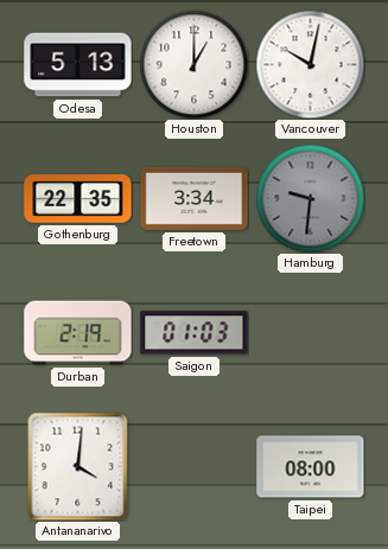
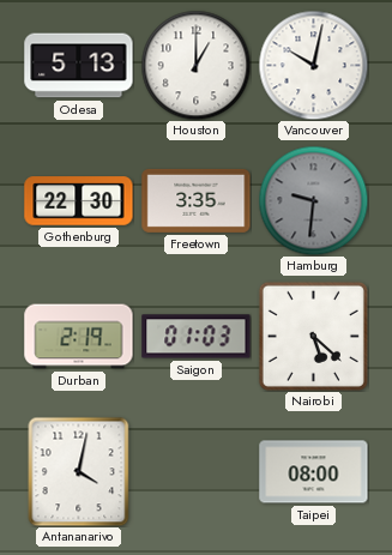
Gothenburg: 22:35 -> 22:30
Freetown: 3:34 -> 3:35
Nairobi: none -> 5:22
Antananarivo: 4:01 -> 4:02
